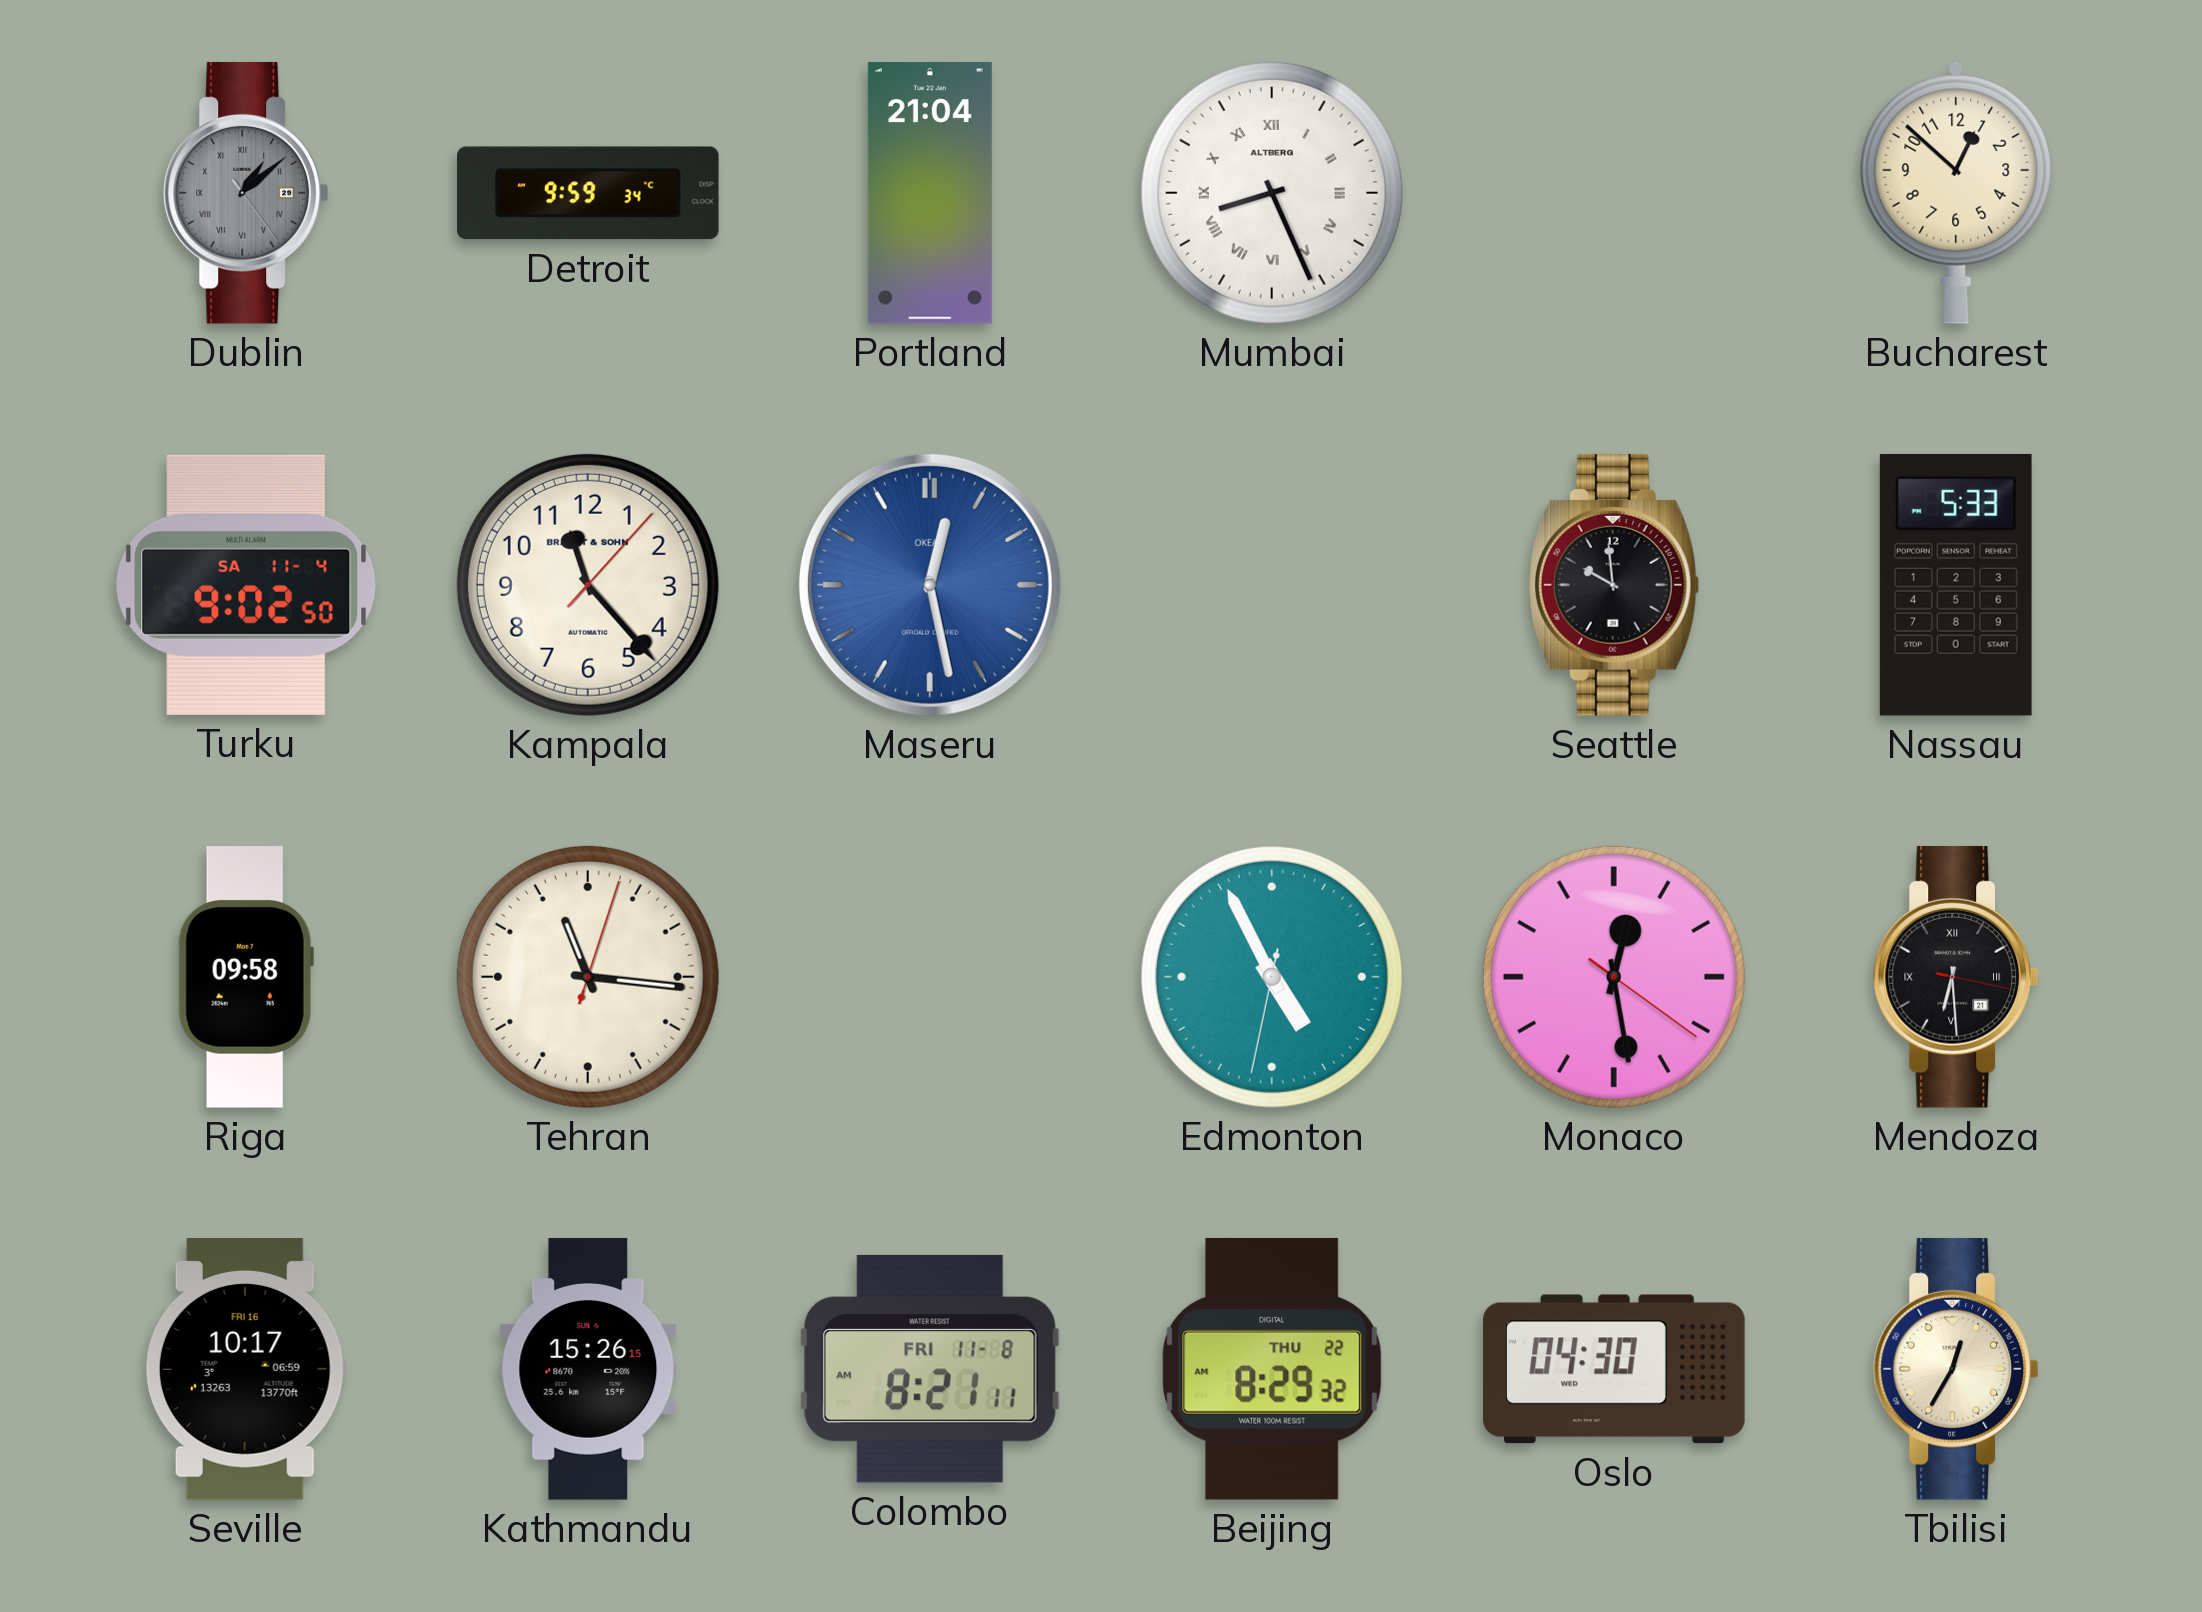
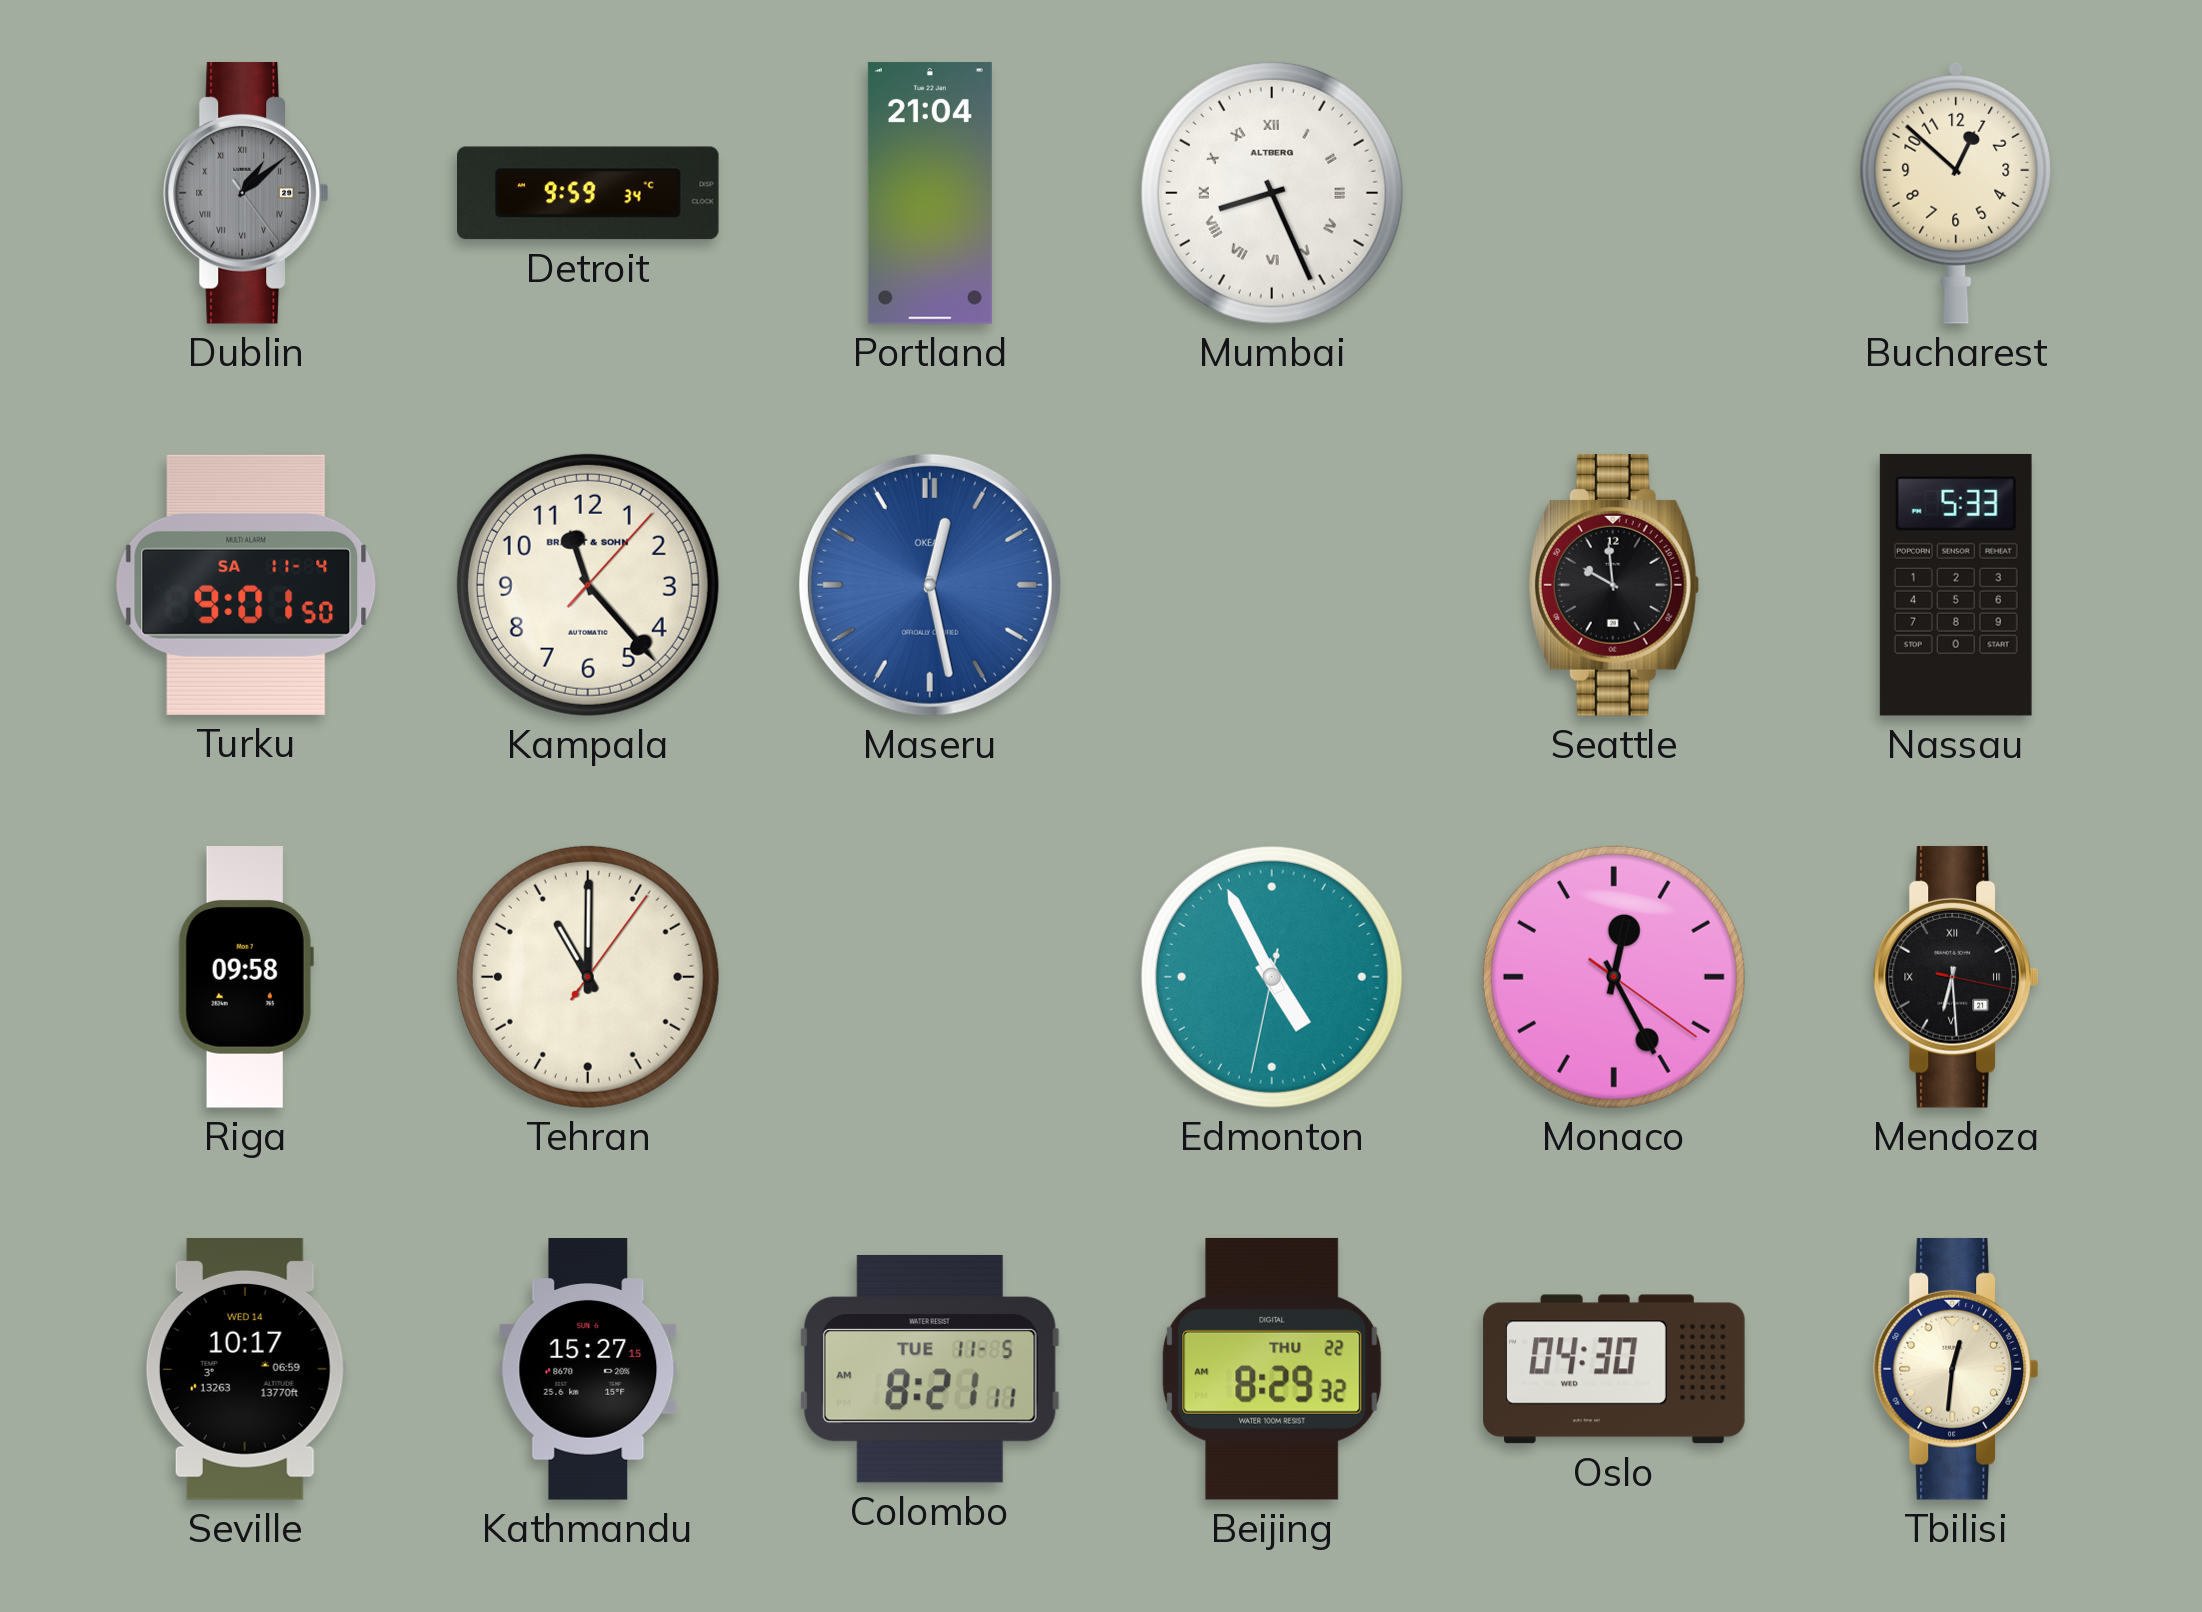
Turku: 9:02 -> 9:01
Tehran: 11:16 -> 11:00
Monaco: 12:28 -> 12:25
Seville date: FRI 16 -> WED 14
Kathmandu: 15:26 -> 15:27
Colombo date: FRI 11-8 -> TUE 11-5
Tbilisi: 12:35 -> 12:31
